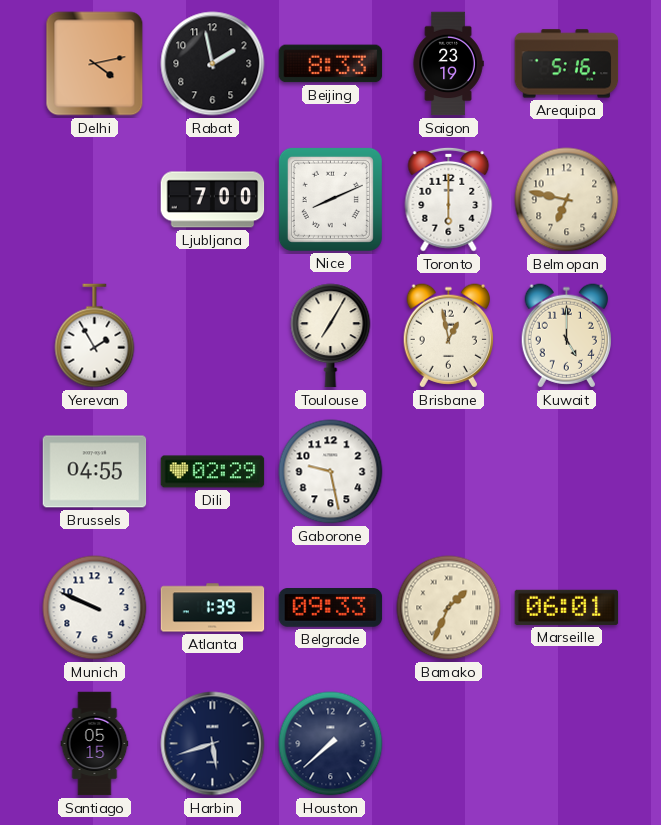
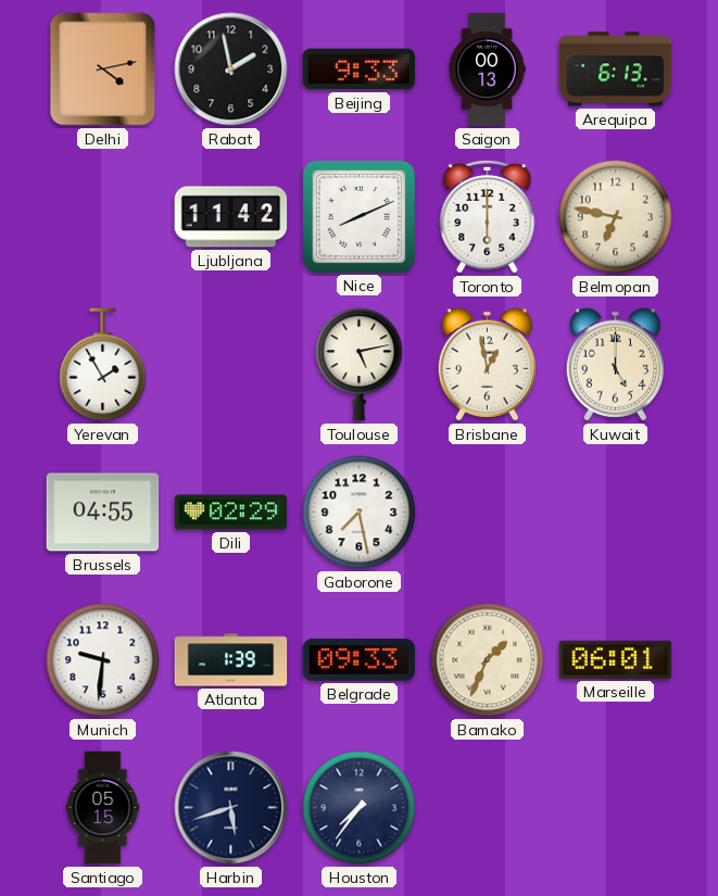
Beijing: 8:33 -> 9:33
Saigon: 23:19 -> 00:13
Arequipa: 5:16 -> 6:13
Ljubljana: 7:00 -> 11:42
Toulouse: 7:05 -> 5:13
Gaborone: 9:28 -> 7:28
Munich: 9:49 -> 9:31
Houston: 7:38 -> 7:36
